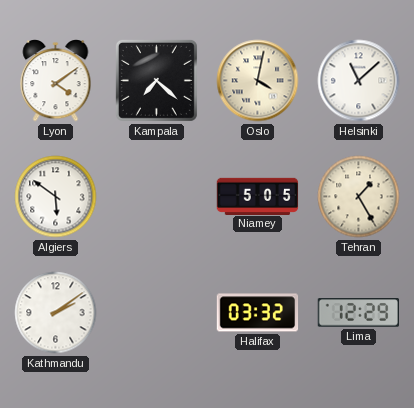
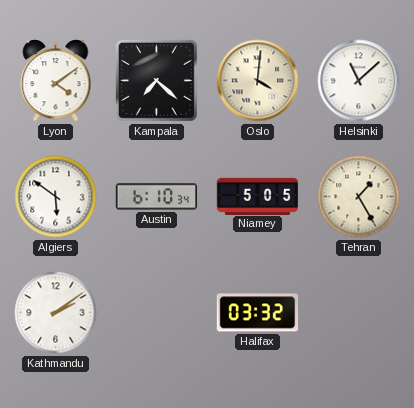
Oslo: 4:02 -> 4:01
Austin: none -> 6:10
Lima: 12:29 -> none
